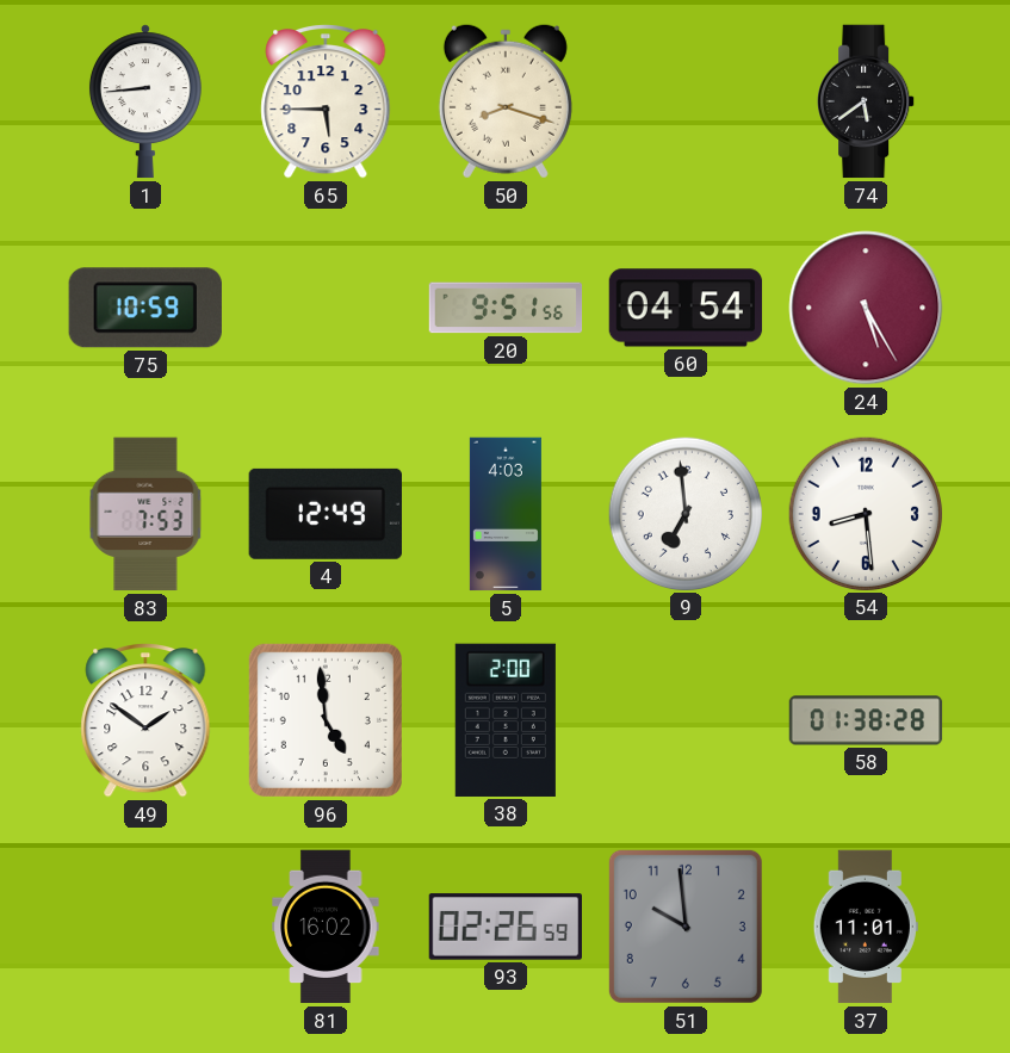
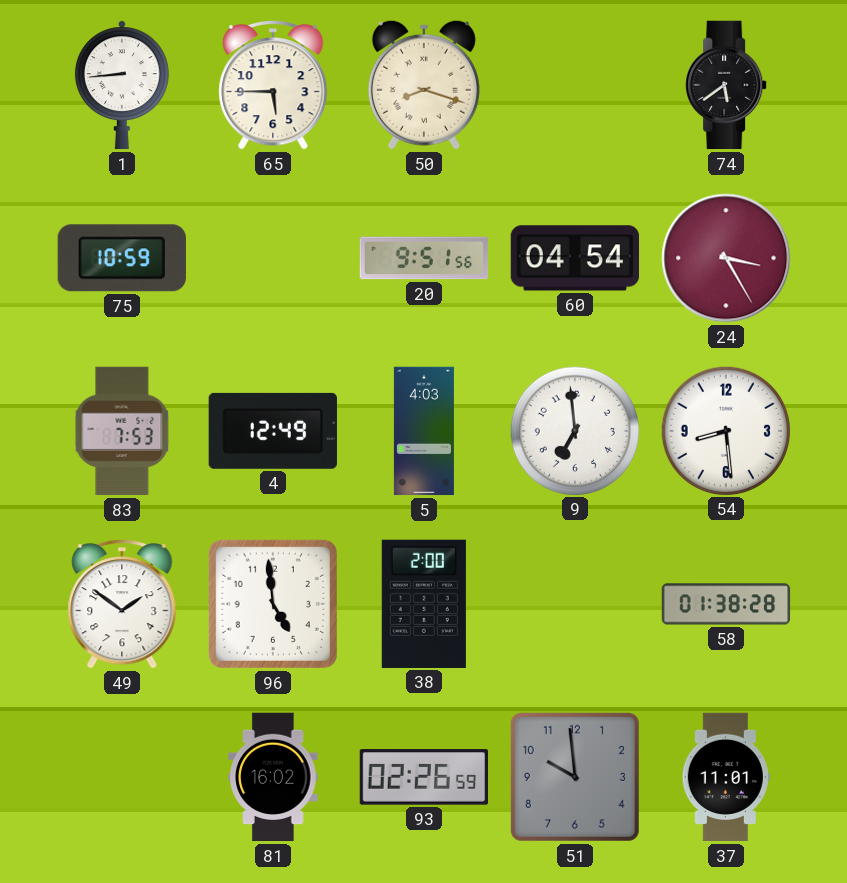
24: 5:25 -> 3:25
